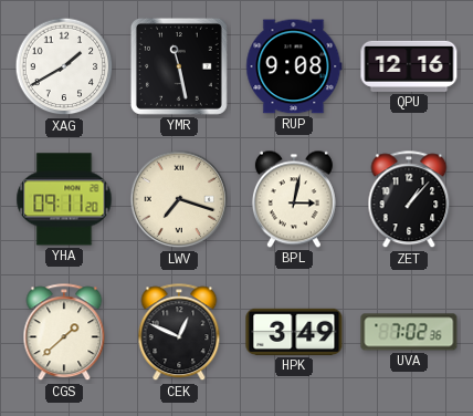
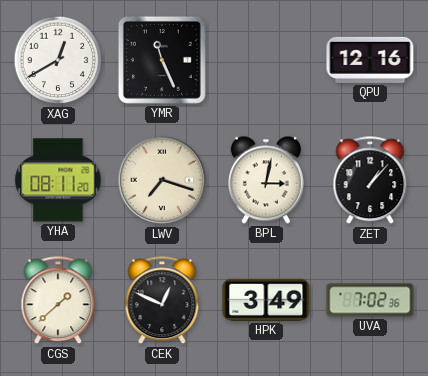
XAG: 1:40 -> 12:40
YMR: 11:28 -> 11:26
RUP: 9:08 -> none
YHA: 09:11 -> 08:11
